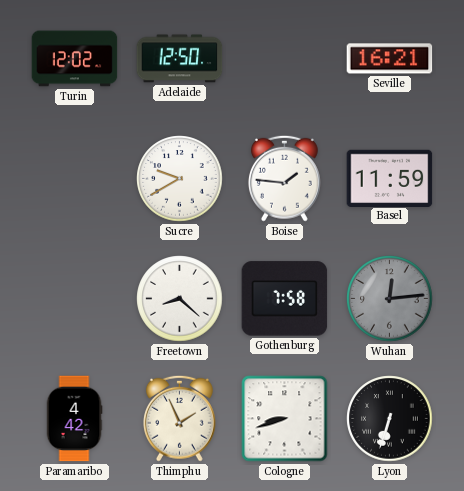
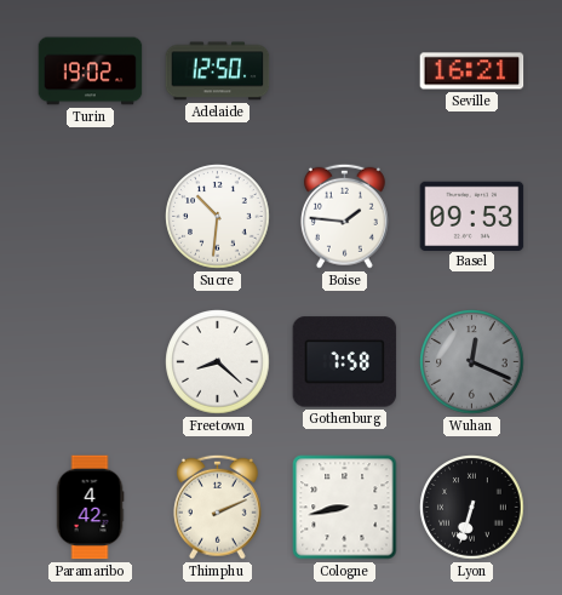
Turin: 12:02 -> 19:02
Sucre: 9:40 -> 10:31
Basel: 11:59 -> 09:53
Wuhan: 12:14 -> 12:19
Thimphu: 1:56 -> 2:11
Cologne: 8:42 -> 8:43
